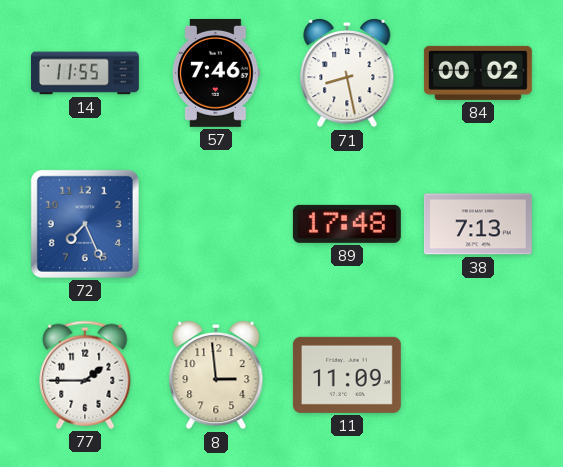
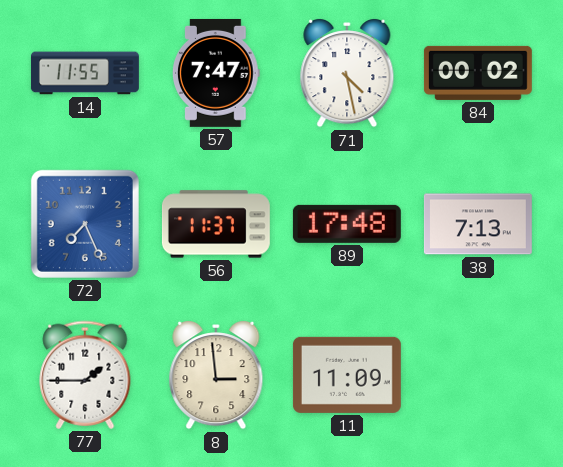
57: 7:46 -> 7:47
71: 8:28 -> 4:28
56: none -> 11:37
